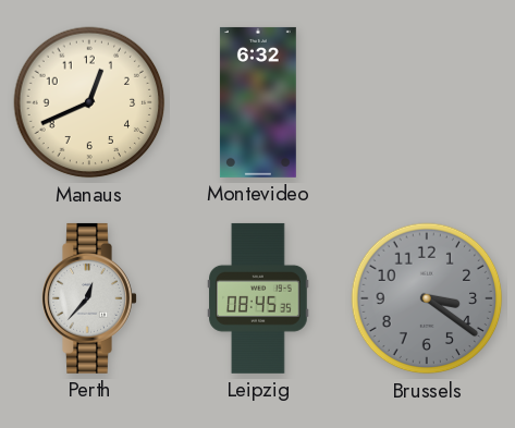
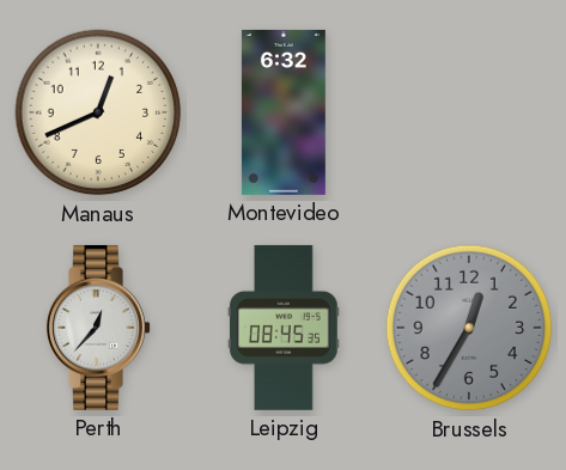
Brussels: 3:21 -> 12:35
